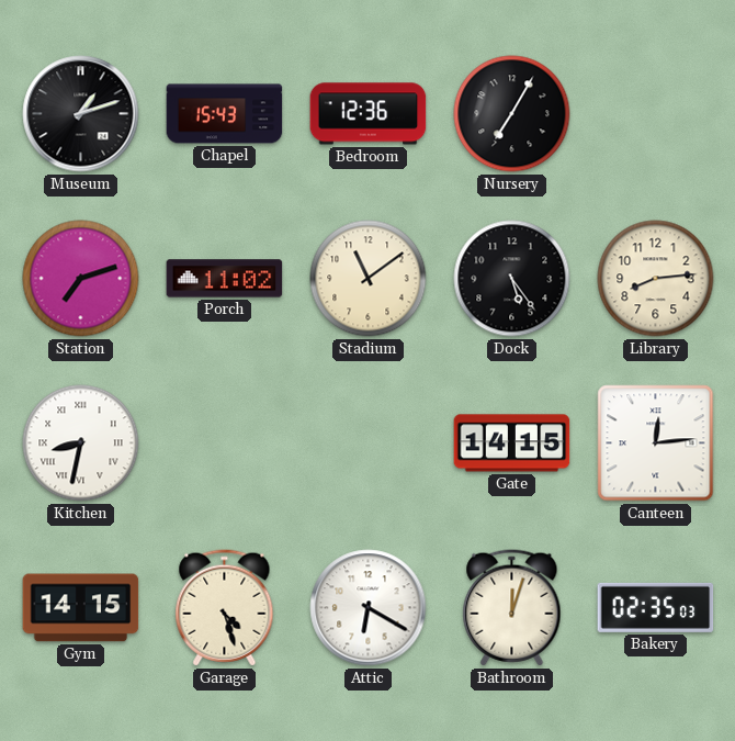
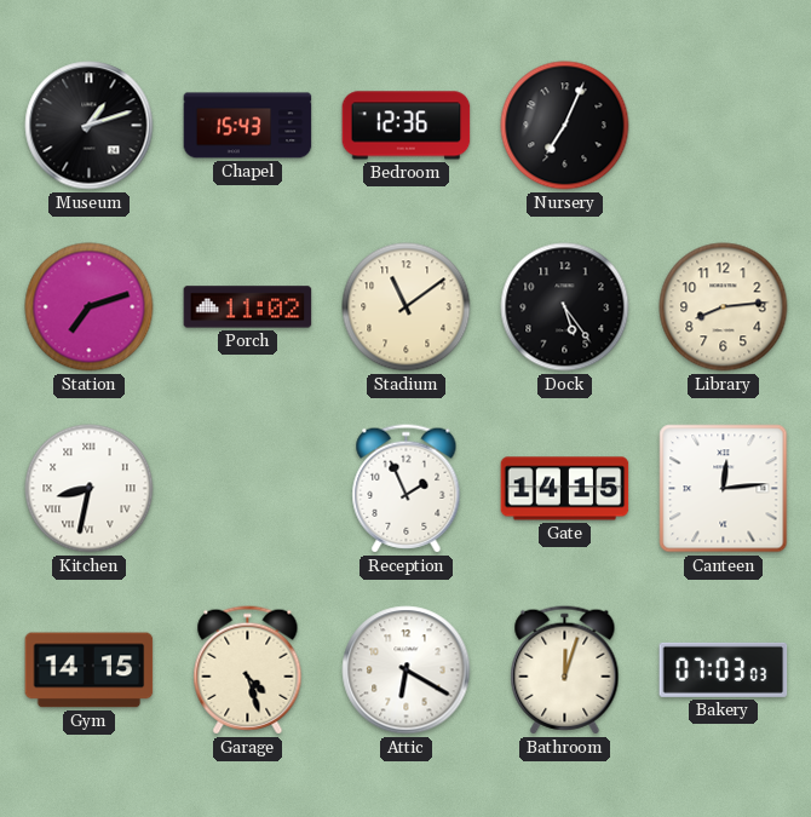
Nursery: 7:05 -> 7:04
Reception: none -> 1:56
Bakery: 02:35 -> 07:03
